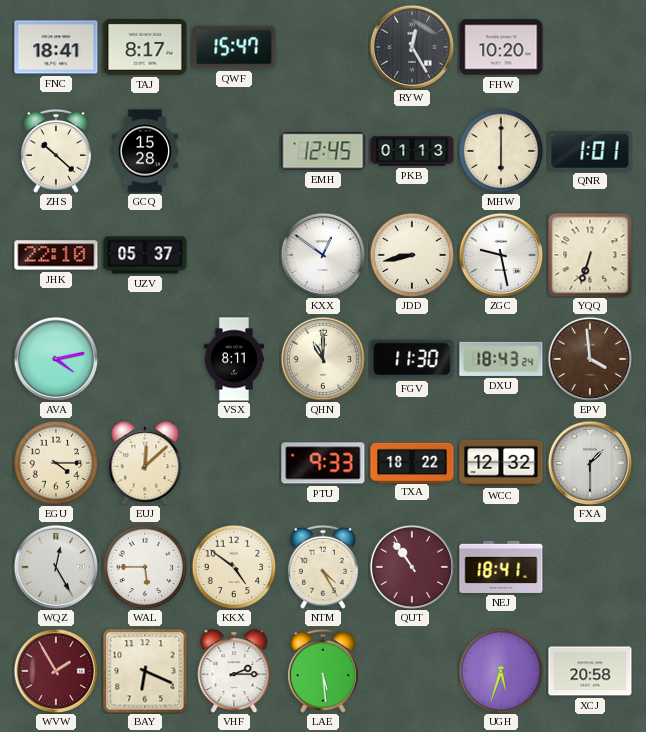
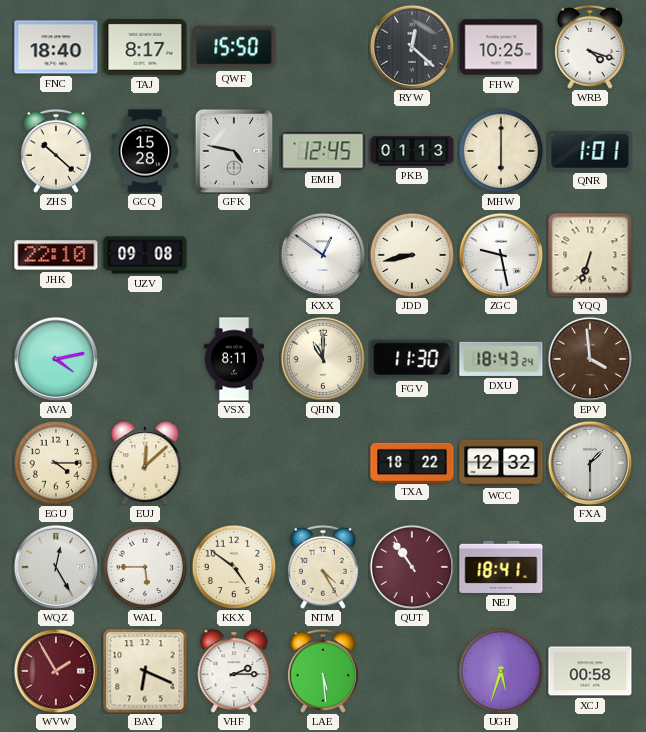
FNC: 18:41 -> 18:40
QWF: 15:47 -> 15:50
RYW: 12:25 -> 12:22
FHW: 10:20 -> 10:25
WRB: none -> 4:18
GFK: none -> 4:47
UZV: 05:37 -> 09:08
PTU: 9:33 -> none
XCJ: 20:58 -> 00:58
